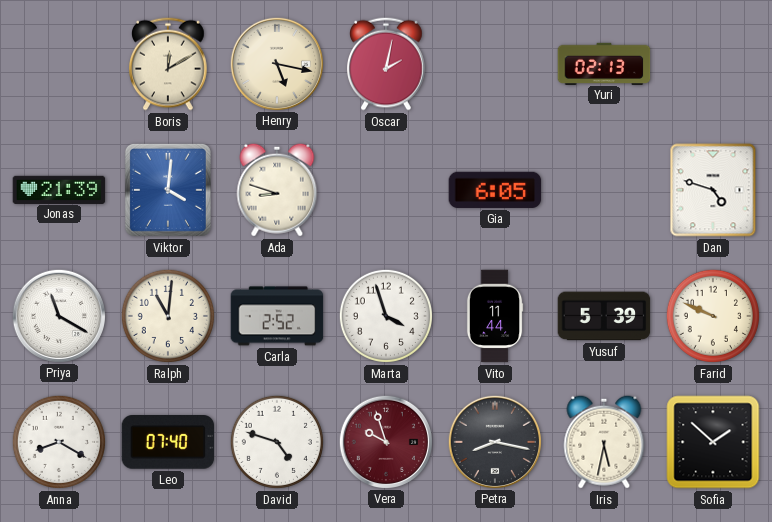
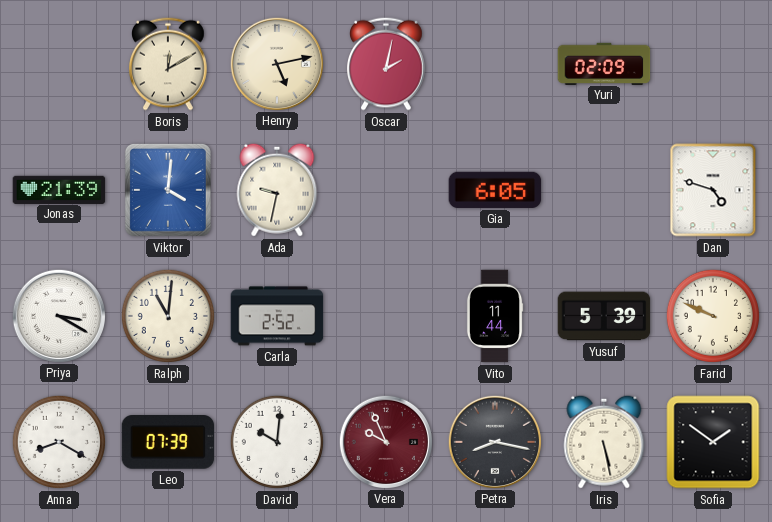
Henry: 5:17 -> 5:13
Yuri: 02:13 -> 02:09
Ada: 8:48 -> 9:32
Priya: 11:20 -> 3:20
Marta: 3:57 -> none
Leo: 07:40 -> 07:39
David: 4:48 -> 10:01
Vera: 9:57 -> 9:56
Iris: 5:32 -> 5:28
Sofia: 1:52 -> 1:51
